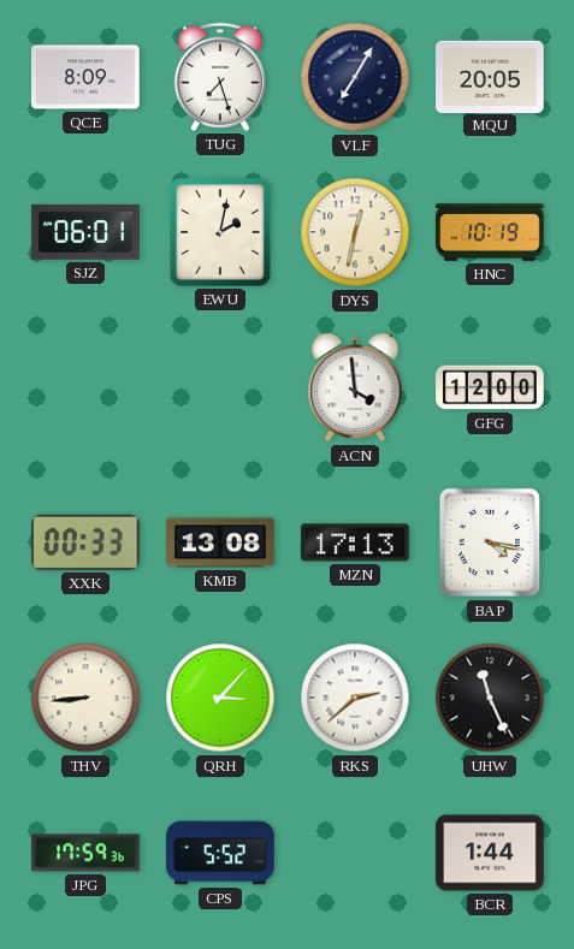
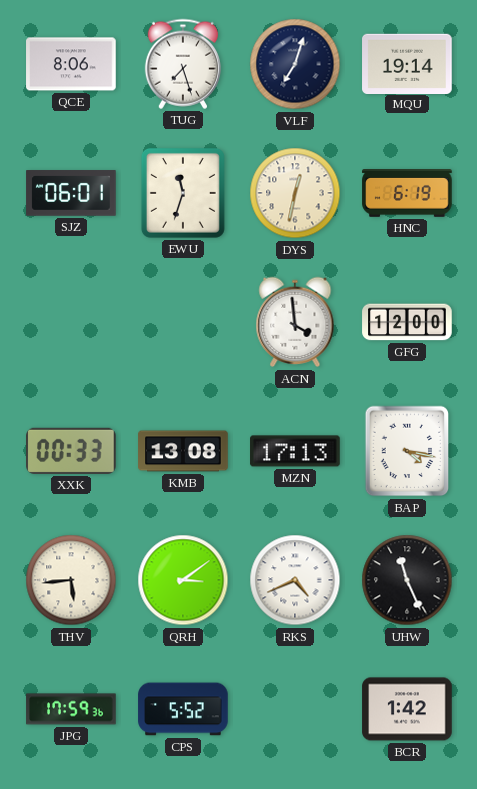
QCE: 8:09 -> 8:06
VLF: 7:05 -> 7:03
MQU: 20:05 -> 19:14
EWU: 2:02 -> 11:33
HNC: 10:19 -> 6:19
THV: 8:44 -> 5:44
QRH: 3:07 -> 3:09
RKS: 2:38 -> 4:41
BCR: 1:44 -> 1:42
